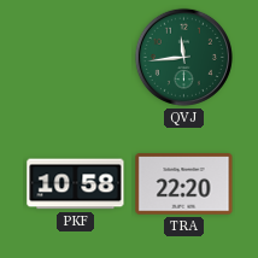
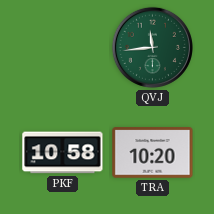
TRA: 22:20 -> 10:20
